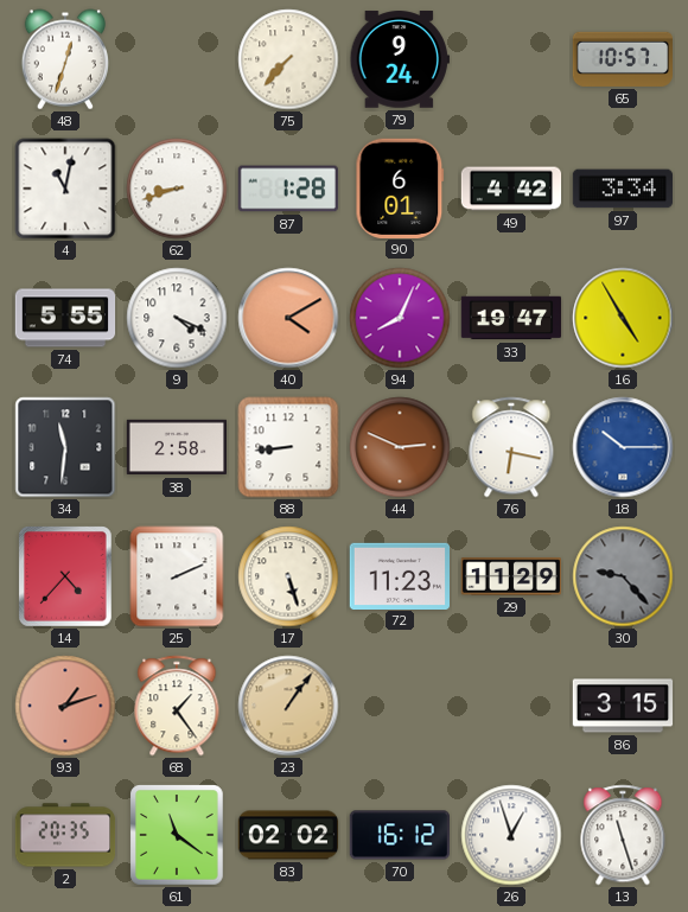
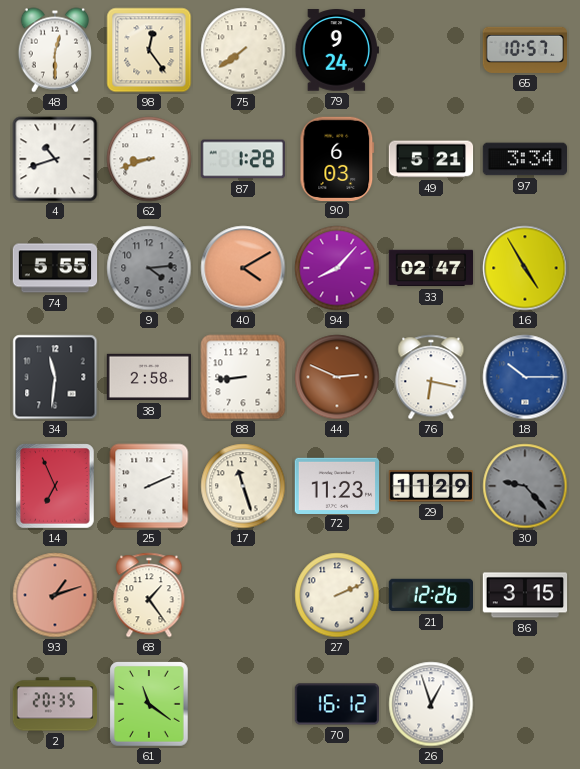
48: 12:33 -> 12:30
98: none -> 12:24
75: 7:37 -> 7:39
4: 11:02 -> 10:42
90: 6:01 -> 6:03
49: 4:42 -> 5:21
9: 4:19 -> 4:14
9 dial: white -> grey
94: 8:04 -> 8:07
33: 19:47 -> 02:47
14: 4:37 -> 6:56
17: 5:27 -> 11:27
23: 1:06 -> none
27: none -> 2:11
21: none -> 12:26
83: 02:02 -> none
13: 11:27 -> none
